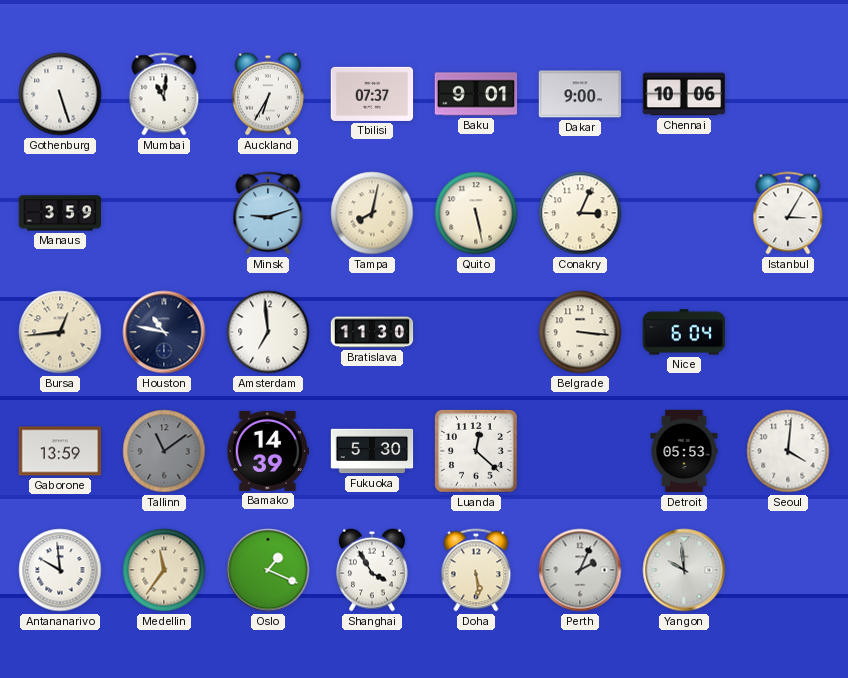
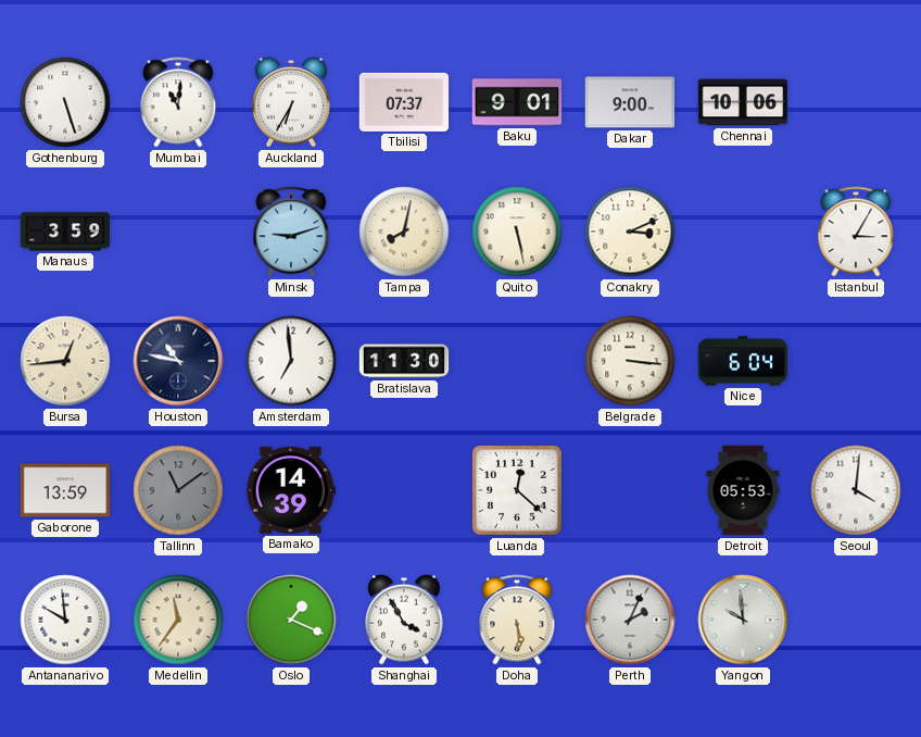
Conakry: 3:04 -> 3:11
Fukuoka: 5:30 -> none
